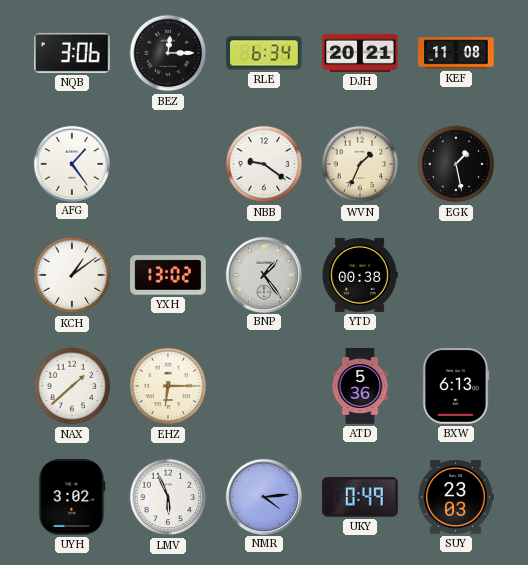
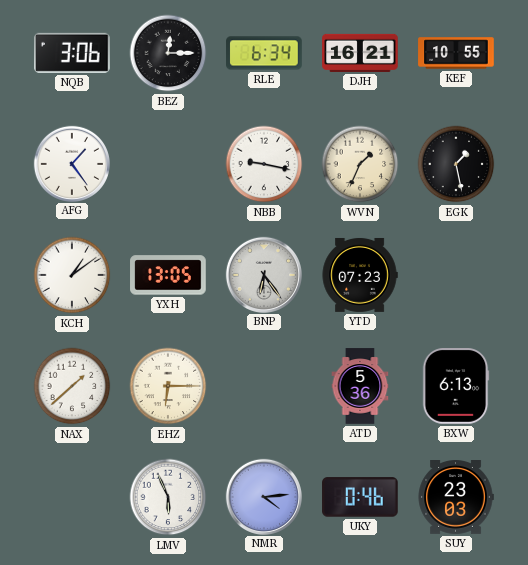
DJH: 20:21 -> 16:21
KEF: 11:08 -> 10:55
NBB: 9:21 -> 9:17
YXH: 13:02 -> 13:05
BNP: 1:24 -> 6:24
YTD: 00:38 -> 07:23
UYH: 3:02 -> none
UKY: 0:49 -> 0:46
